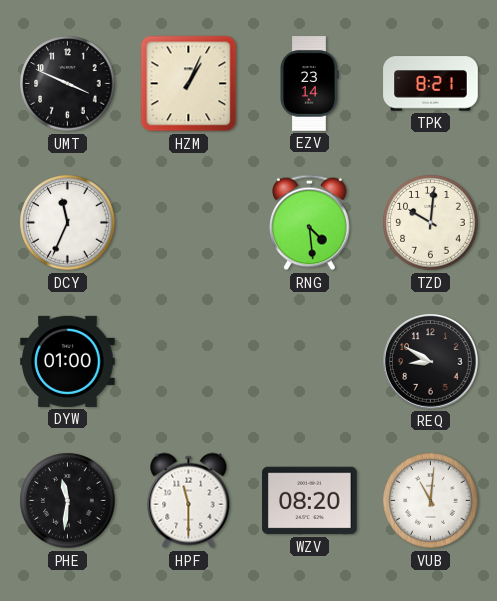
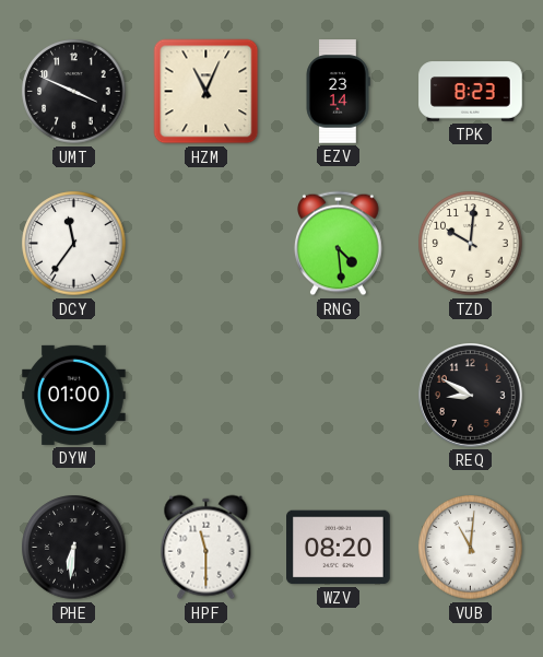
HZM: 1:04 -> 11:04
TPK: 8:21 -> 8:23
DCY: 11:34 -> 11:36
PHE: 11:31 -> 6:31
